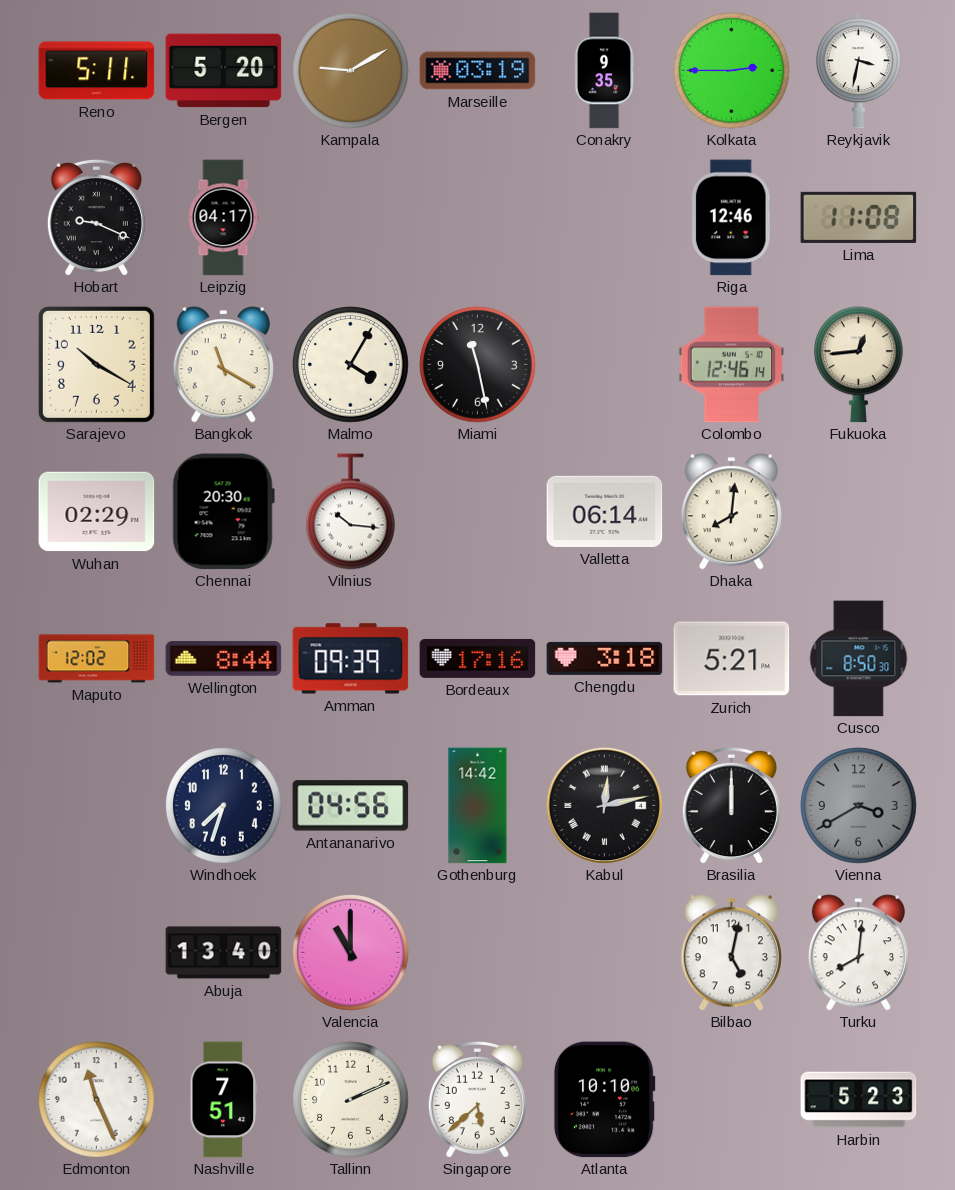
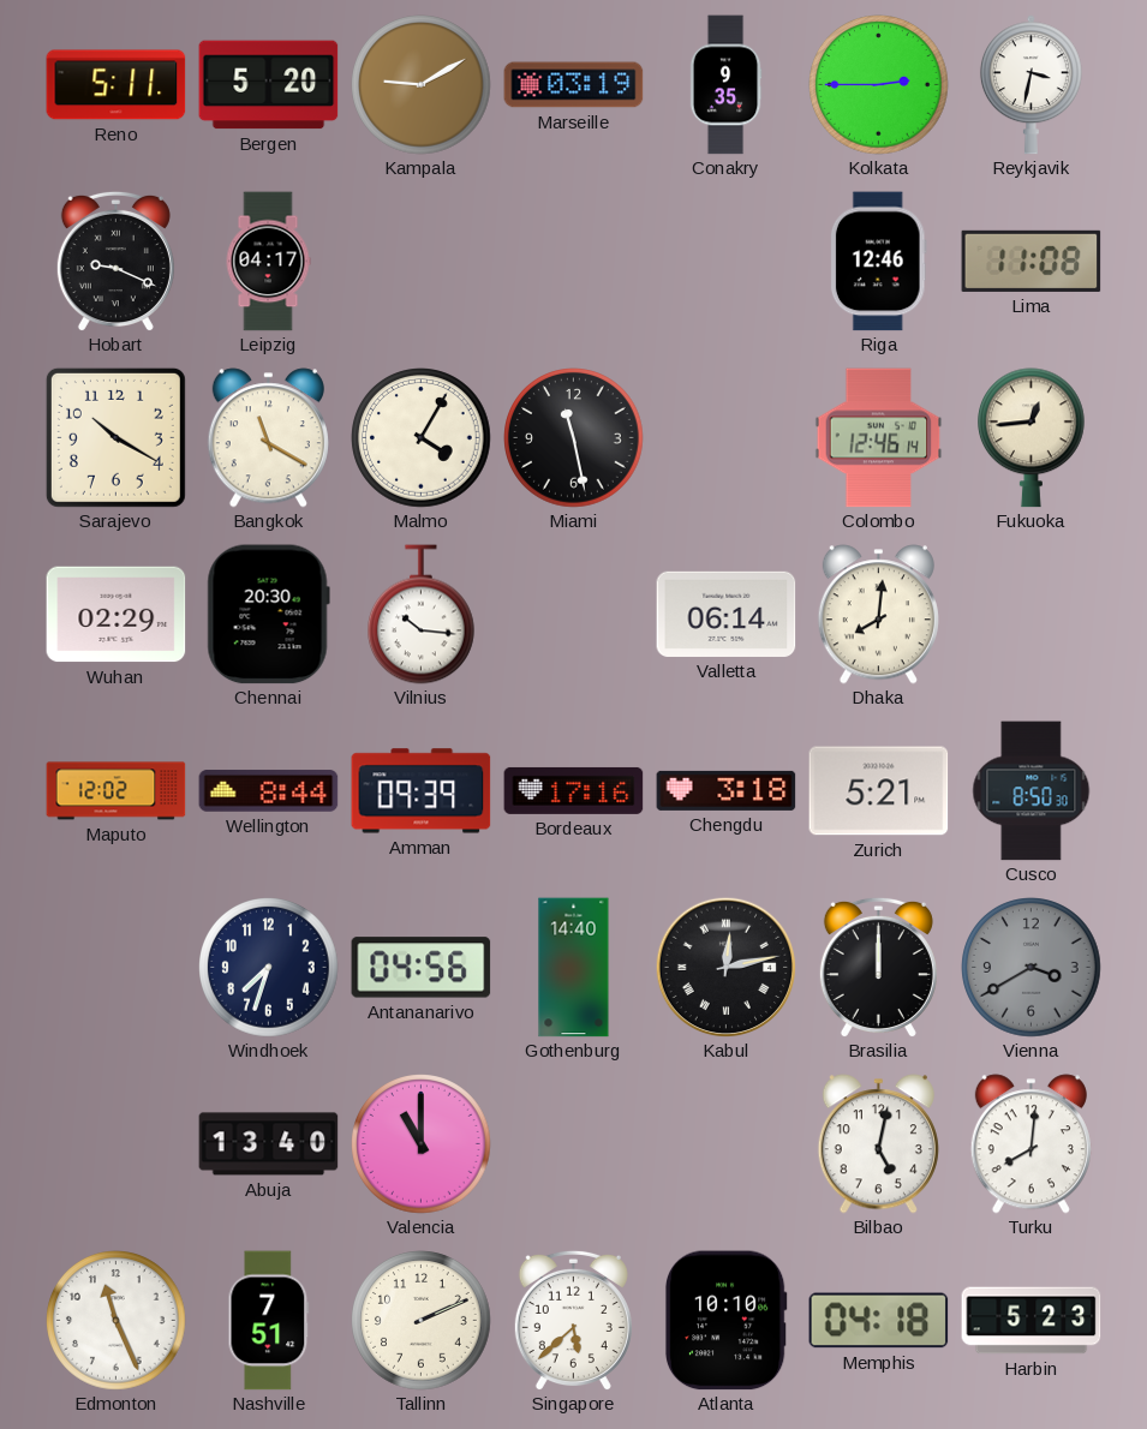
Gothenburg: 14:42 -> 14:40
Memphis: none -> 04:18
